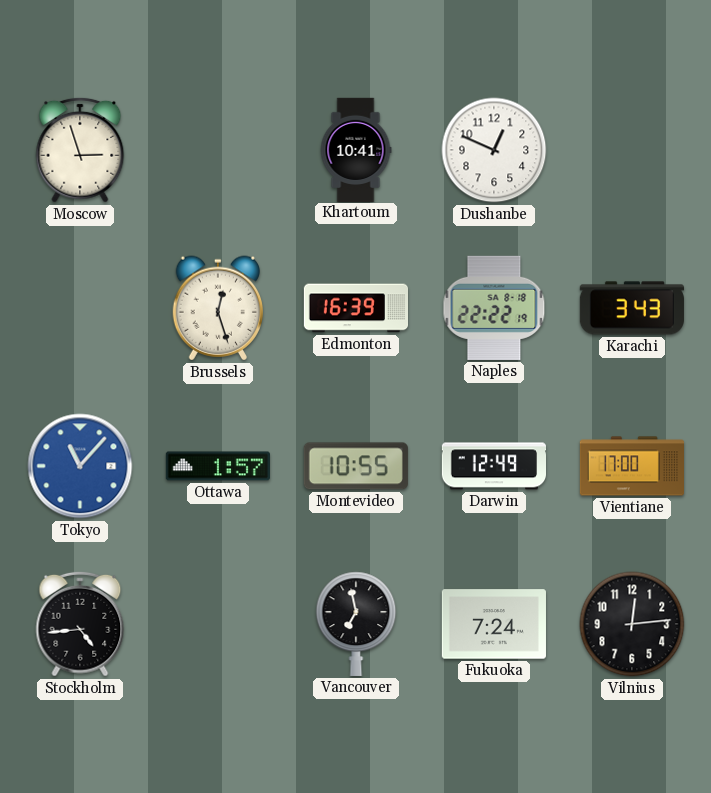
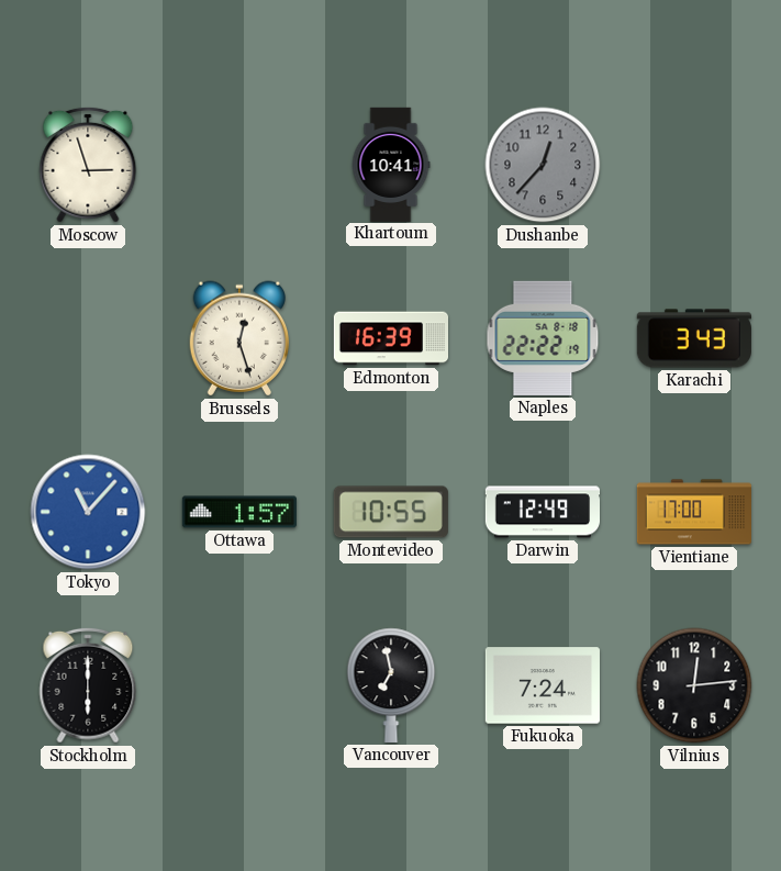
Dushanbe: 12:49 -> 12:37
Dushanbe dial: white -> grey
Stockholm: 4:44 -> 6:00
